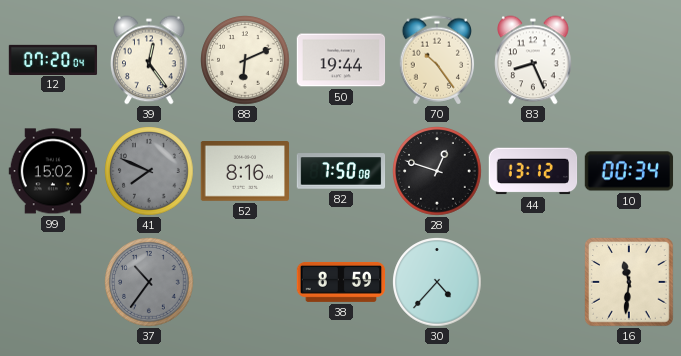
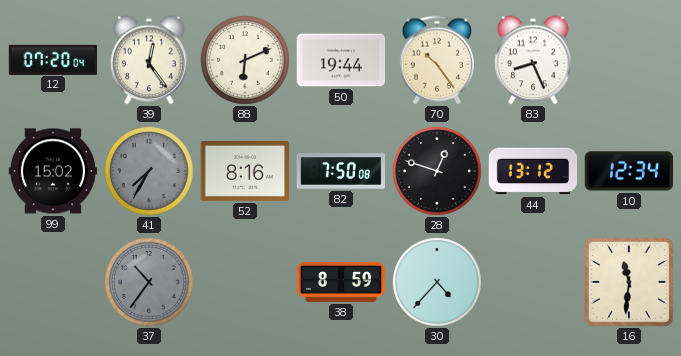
41: 7:49 -> 7:35
10: 00:34 -> 12:34
